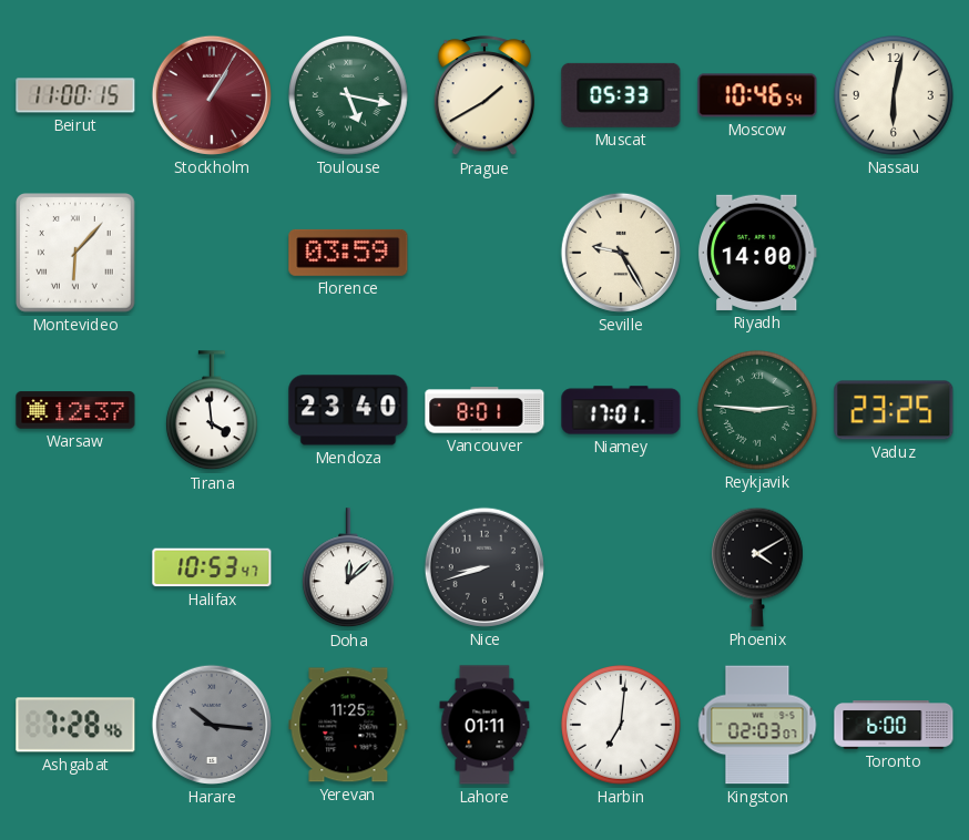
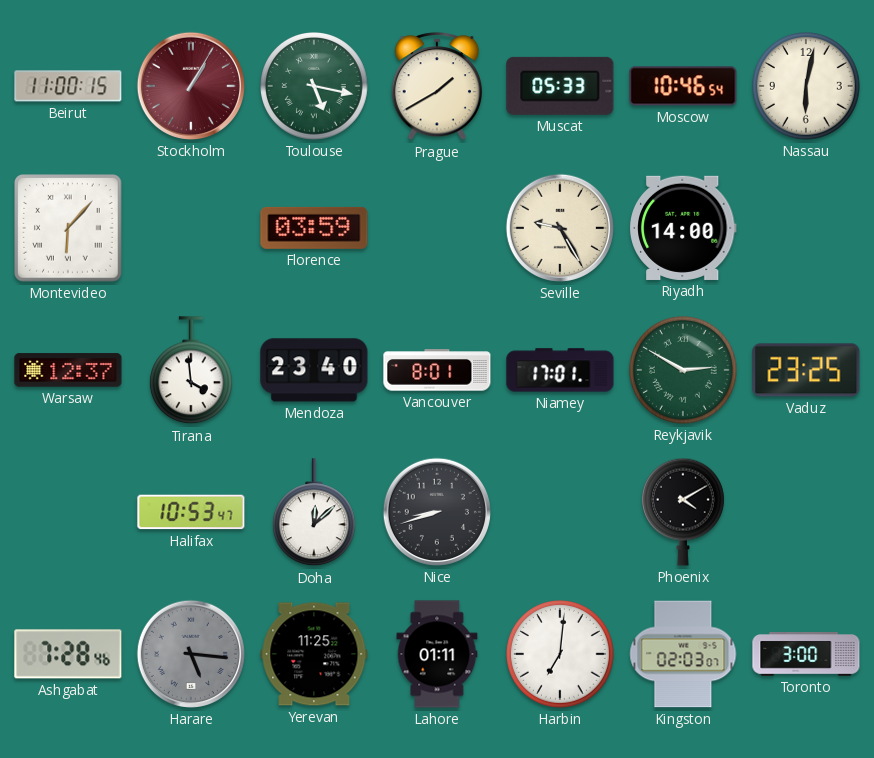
Reykjavik: 2:46 -> 2:50
Harare: 10:16 -> 5:16
Toronto: 6:00 -> 3:00
